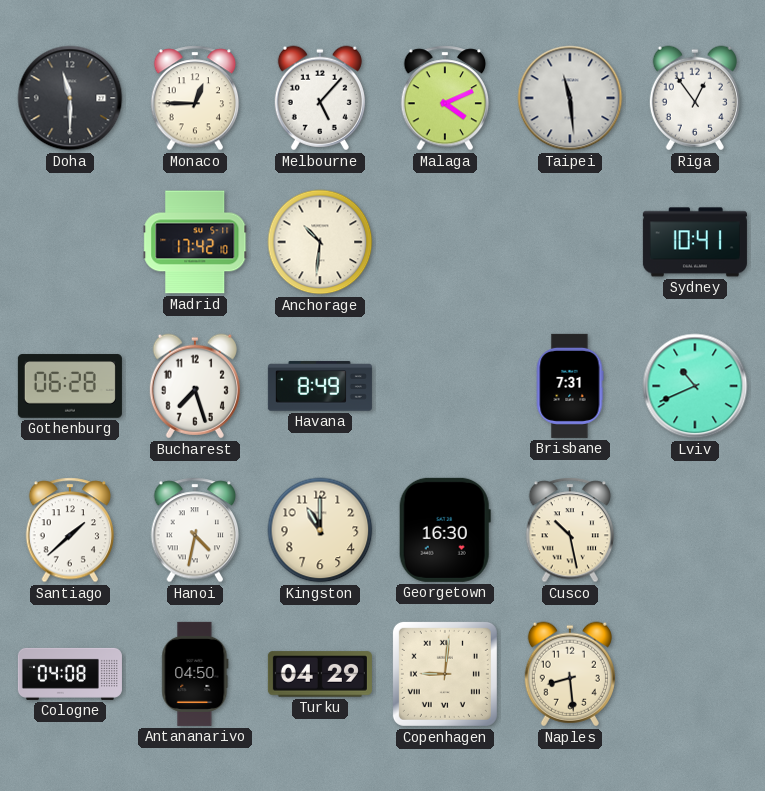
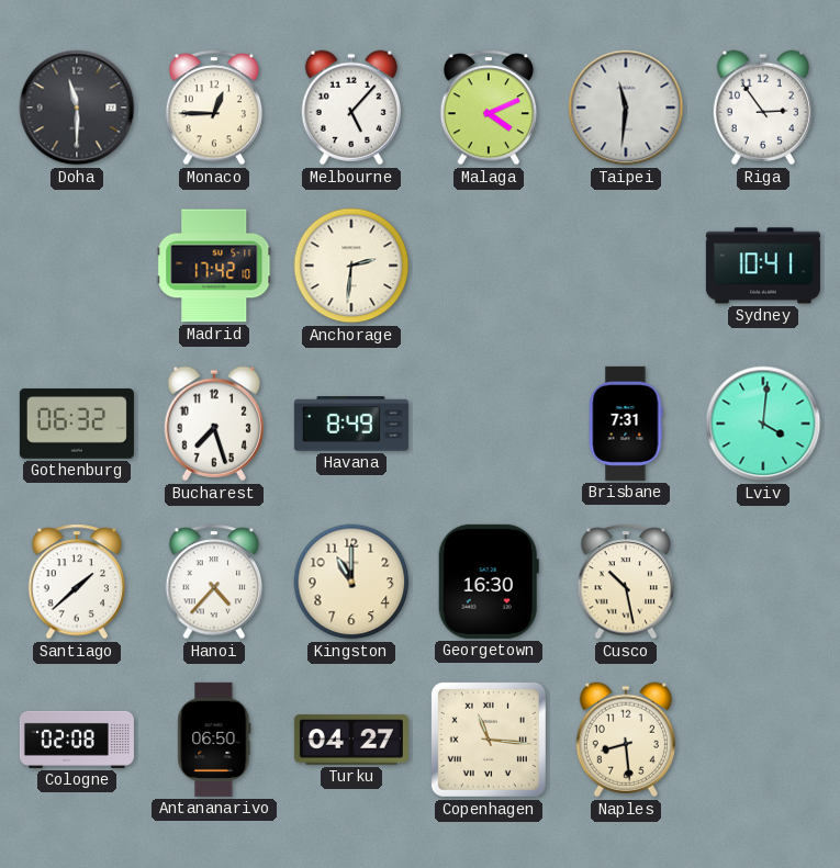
Taipei: 11:29 -> 11:31
Riga: 12:54 -> 2:54
Anchorage: 10:31 -> 2:31
Gothenburg: 06:28 -> 06:32
Lviv: 10:41 -> 4:01
Hanoi: 4:32 -> 4:37
Cologne: 04:08 -> 02:08
Antananarivo: 04:50 -> 06:50
Turku: 04:29 -> 04:27
Copenhagen: 9:01 -> 11:16
